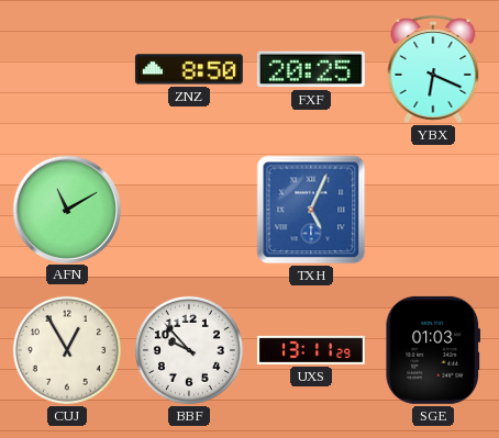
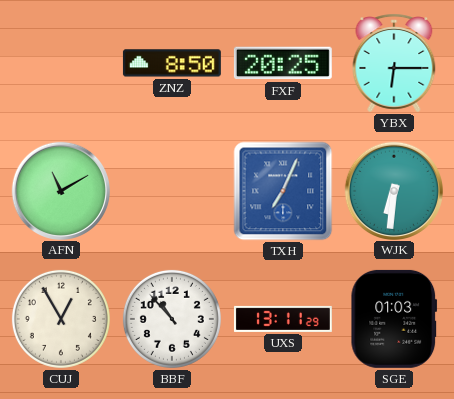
YBX: 6:19 -> 6:15
TXH: 5:04 -> 7:04
WJK: none -> 6:31
BBF: 9:53 -> 10:53
